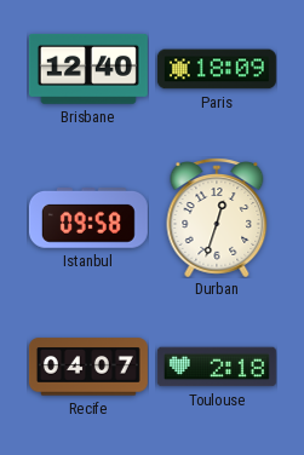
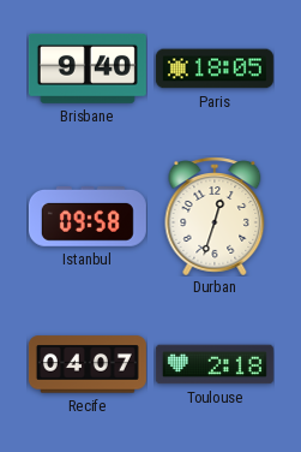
Brisbane: 12:40 -> 9:40
Paris: 18:09 -> 18:05
